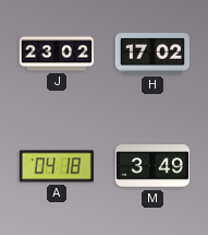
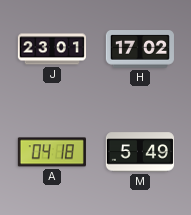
J: 23:02 -> 23:01
M: 3:49 -> 5:49
